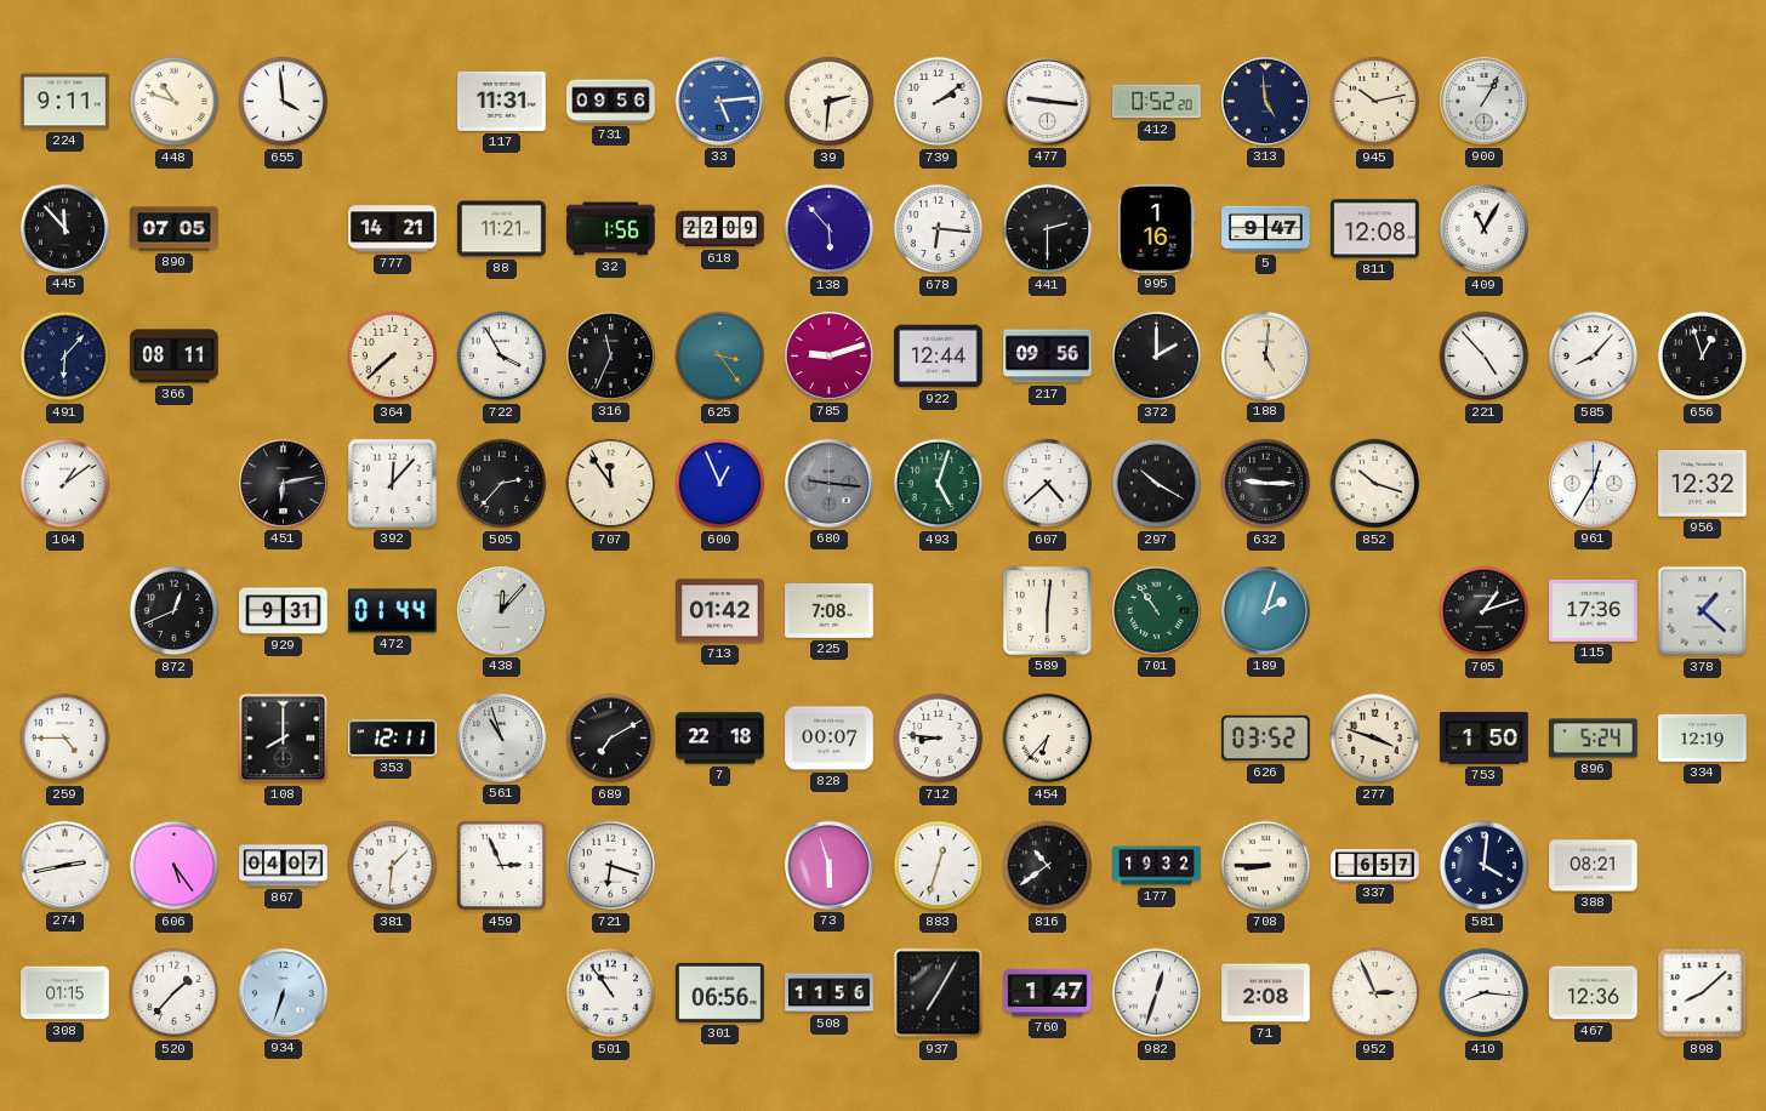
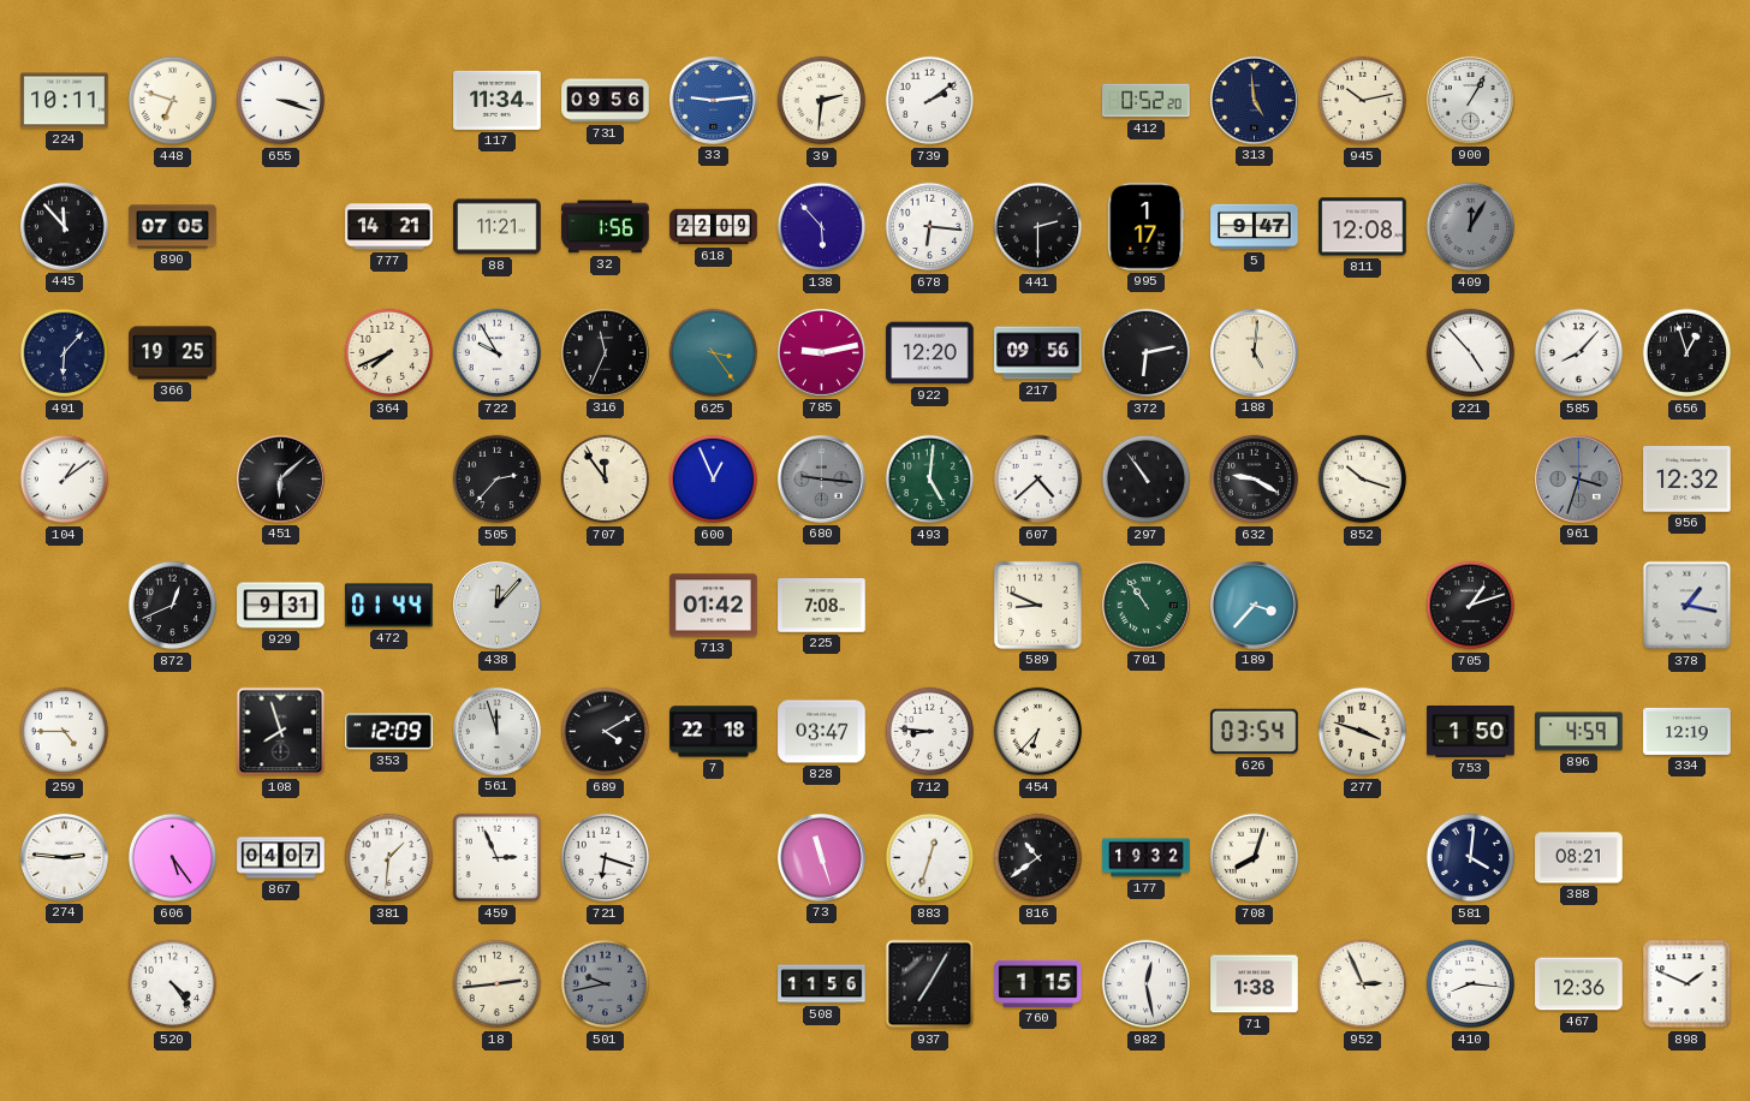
224: 9:11 -> 10:11
448: 10:48 -> 6:48
655: 3:59 -> 3:18
117: 11:31 -> 11:34
33: 5:14 -> 9:14
477: 9:16 -> none
995: 1:16 -> 1:17
409: 11:05 -> 12:05
409 dial: white -> grey
366: 08:11 -> 19:25
364: 7:38 -> 7:41
722: 3:55 -> 9:55
785: 9:12 -> 9:13
922: 12:44 -> 12:20
372: 2:00 -> 6:13
451: 6:13 -> 6:08
392: 12:07 -> none
493: 5:03 -> 5:01
297: 10:20 -> 10:54
632: 9:15 -> 9:20
961: 12:35 -> 3:33
961 dial: white -> grey
589: 6:01 -> 8:49
189: 2:03 -> 3:37
115: 17:36 -> none
378: 1:22 -> 1:17
108: 8:00 -> 7:57
353: 12:11 -> 12:09
561: 10:57 -> 11:57
689: 7:10 -> 4:10
828: 00:07 -> 03:47
626: 03:52 -> 03:54
896: 5:24 -> 4:59
274: 2:43 -> 2:46
73: 5:57 -> 11:27
708: 8:45 -> 8:03
337: 6:57 -> none
308: 01:15 -> none
520: 1:37 -> 4:24
934: 6:33 -> none
18: none -> 2:44
501: 10:54 -> 9:43
501 dial: white -> grey
301: 06:56 -> none
760: 1:47 -> 1:15
982: 12:33 -> 12:28
71: 2:08 -> 1:38
898: 8:08 -> 1:49
